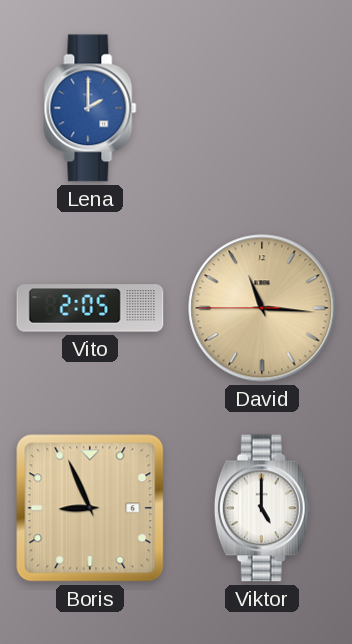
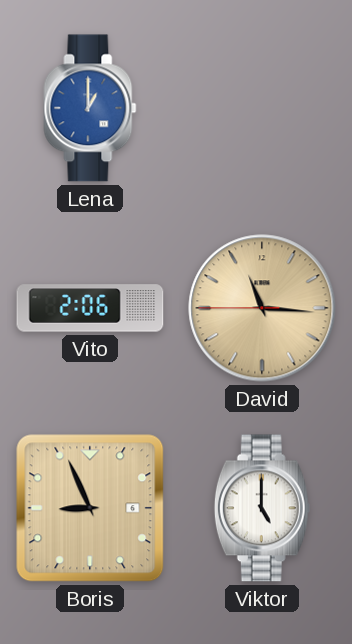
Lena: 2:00 -> 1:00
Vito: 2:05 -> 2:06
